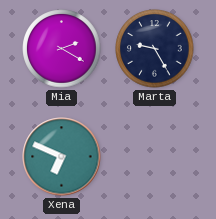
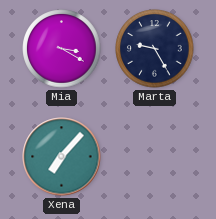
Mia: 2:20 -> 3:20
Xena: 6:49 -> 7:07
